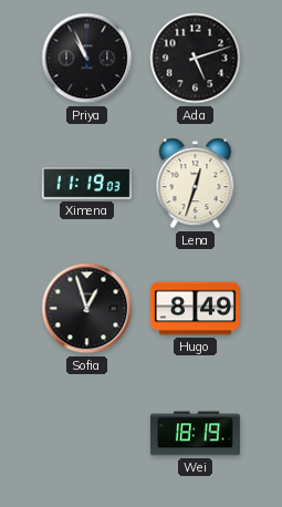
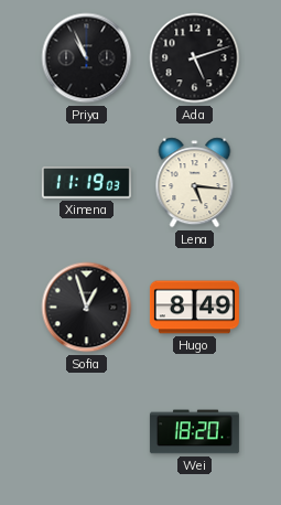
Lena: 12:33 -> 5:16
Wei: 18:19 -> 18:20
